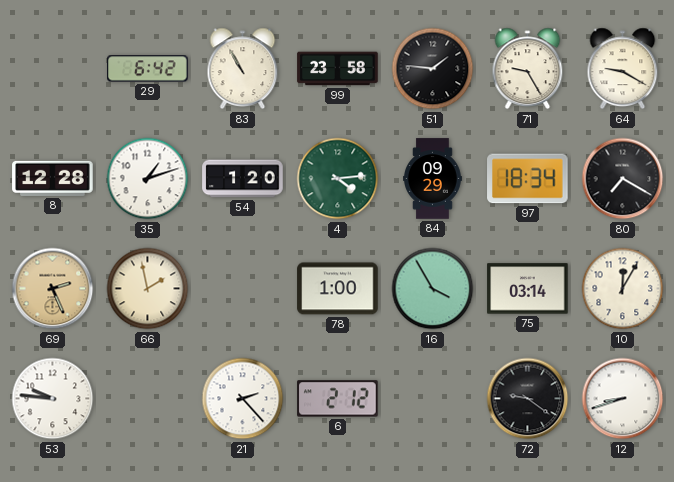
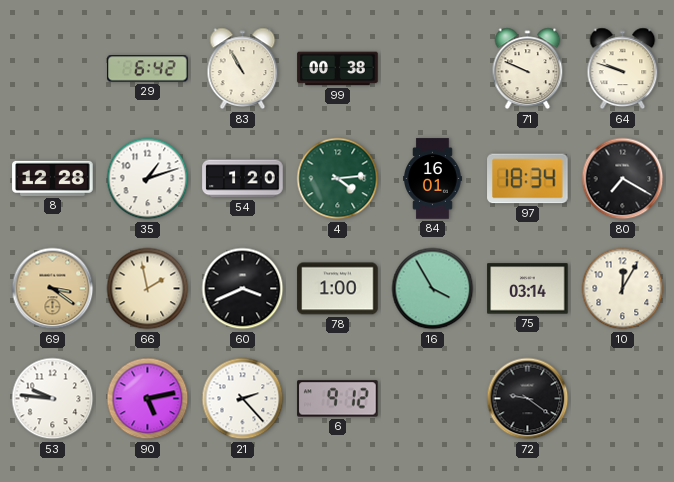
99: 23:58 -> 00:38
51: 1:46 -> none
71: 9:25 -> 9:49
64: 9:20 -> 9:48
84: 09:29 -> 16:01
69: 2:26 -> 3:21
60: none -> 3:41
90: none -> 5:13
6: 2:12 -> 9:12
12: 8:42 -> none
